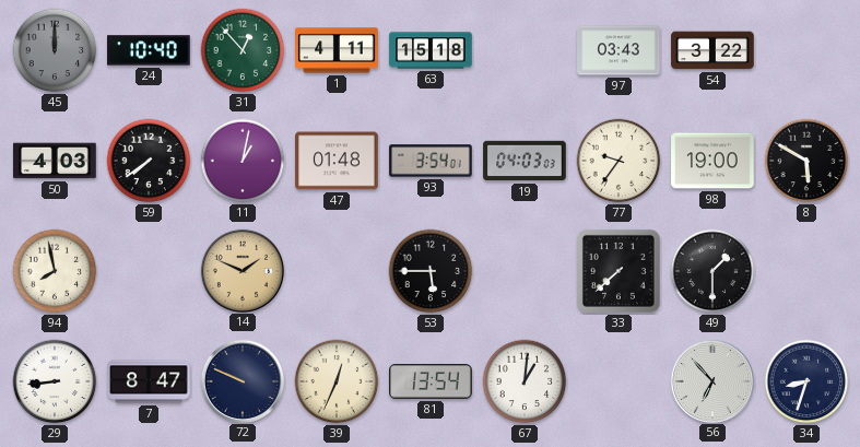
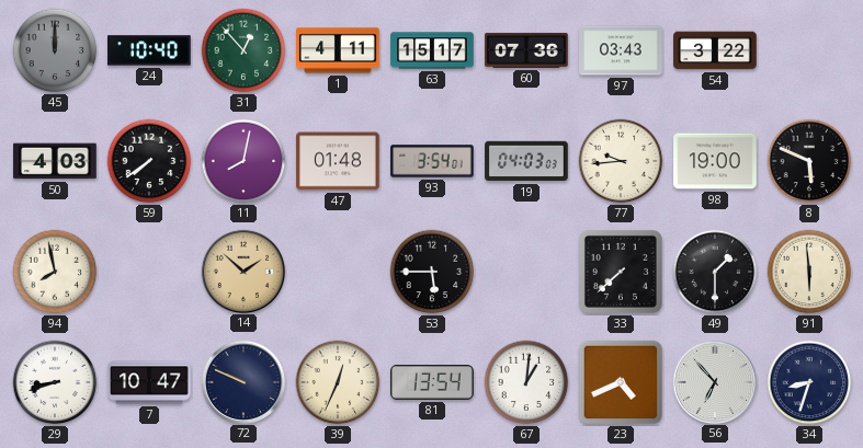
63: 15:18 -> 15:17
60: none -> 07:36
11: 1:02 -> 8:02
77: 9:36 -> 9:44
8: 5:50 -> 5:49
14: 1:49 -> 1:52
91: none -> 5:59
29: 8:44 -> 8:42
7: 8:47 -> 10:47
23: none -> 4:41
